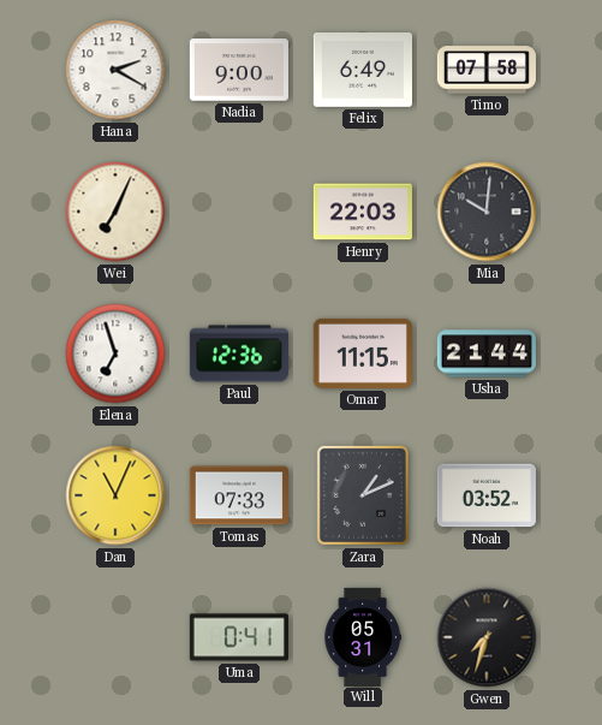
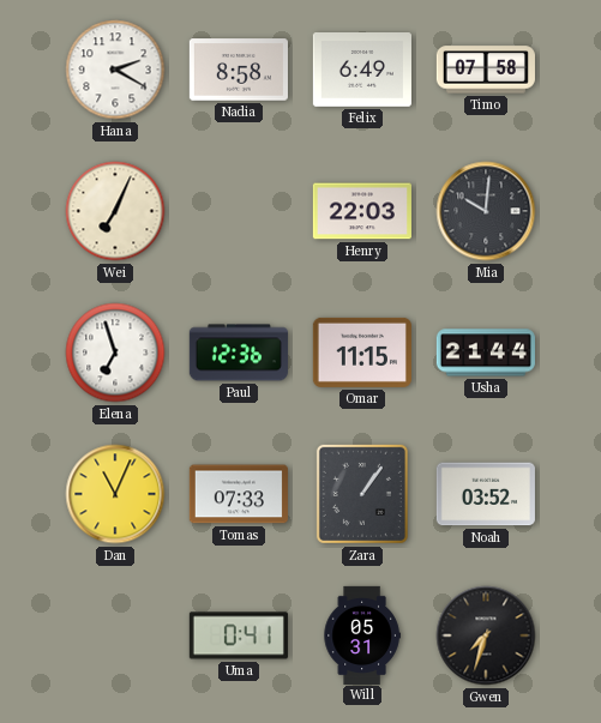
Nadia: 9:00 -> 8:58
Zara: 1:11 -> 1:06
